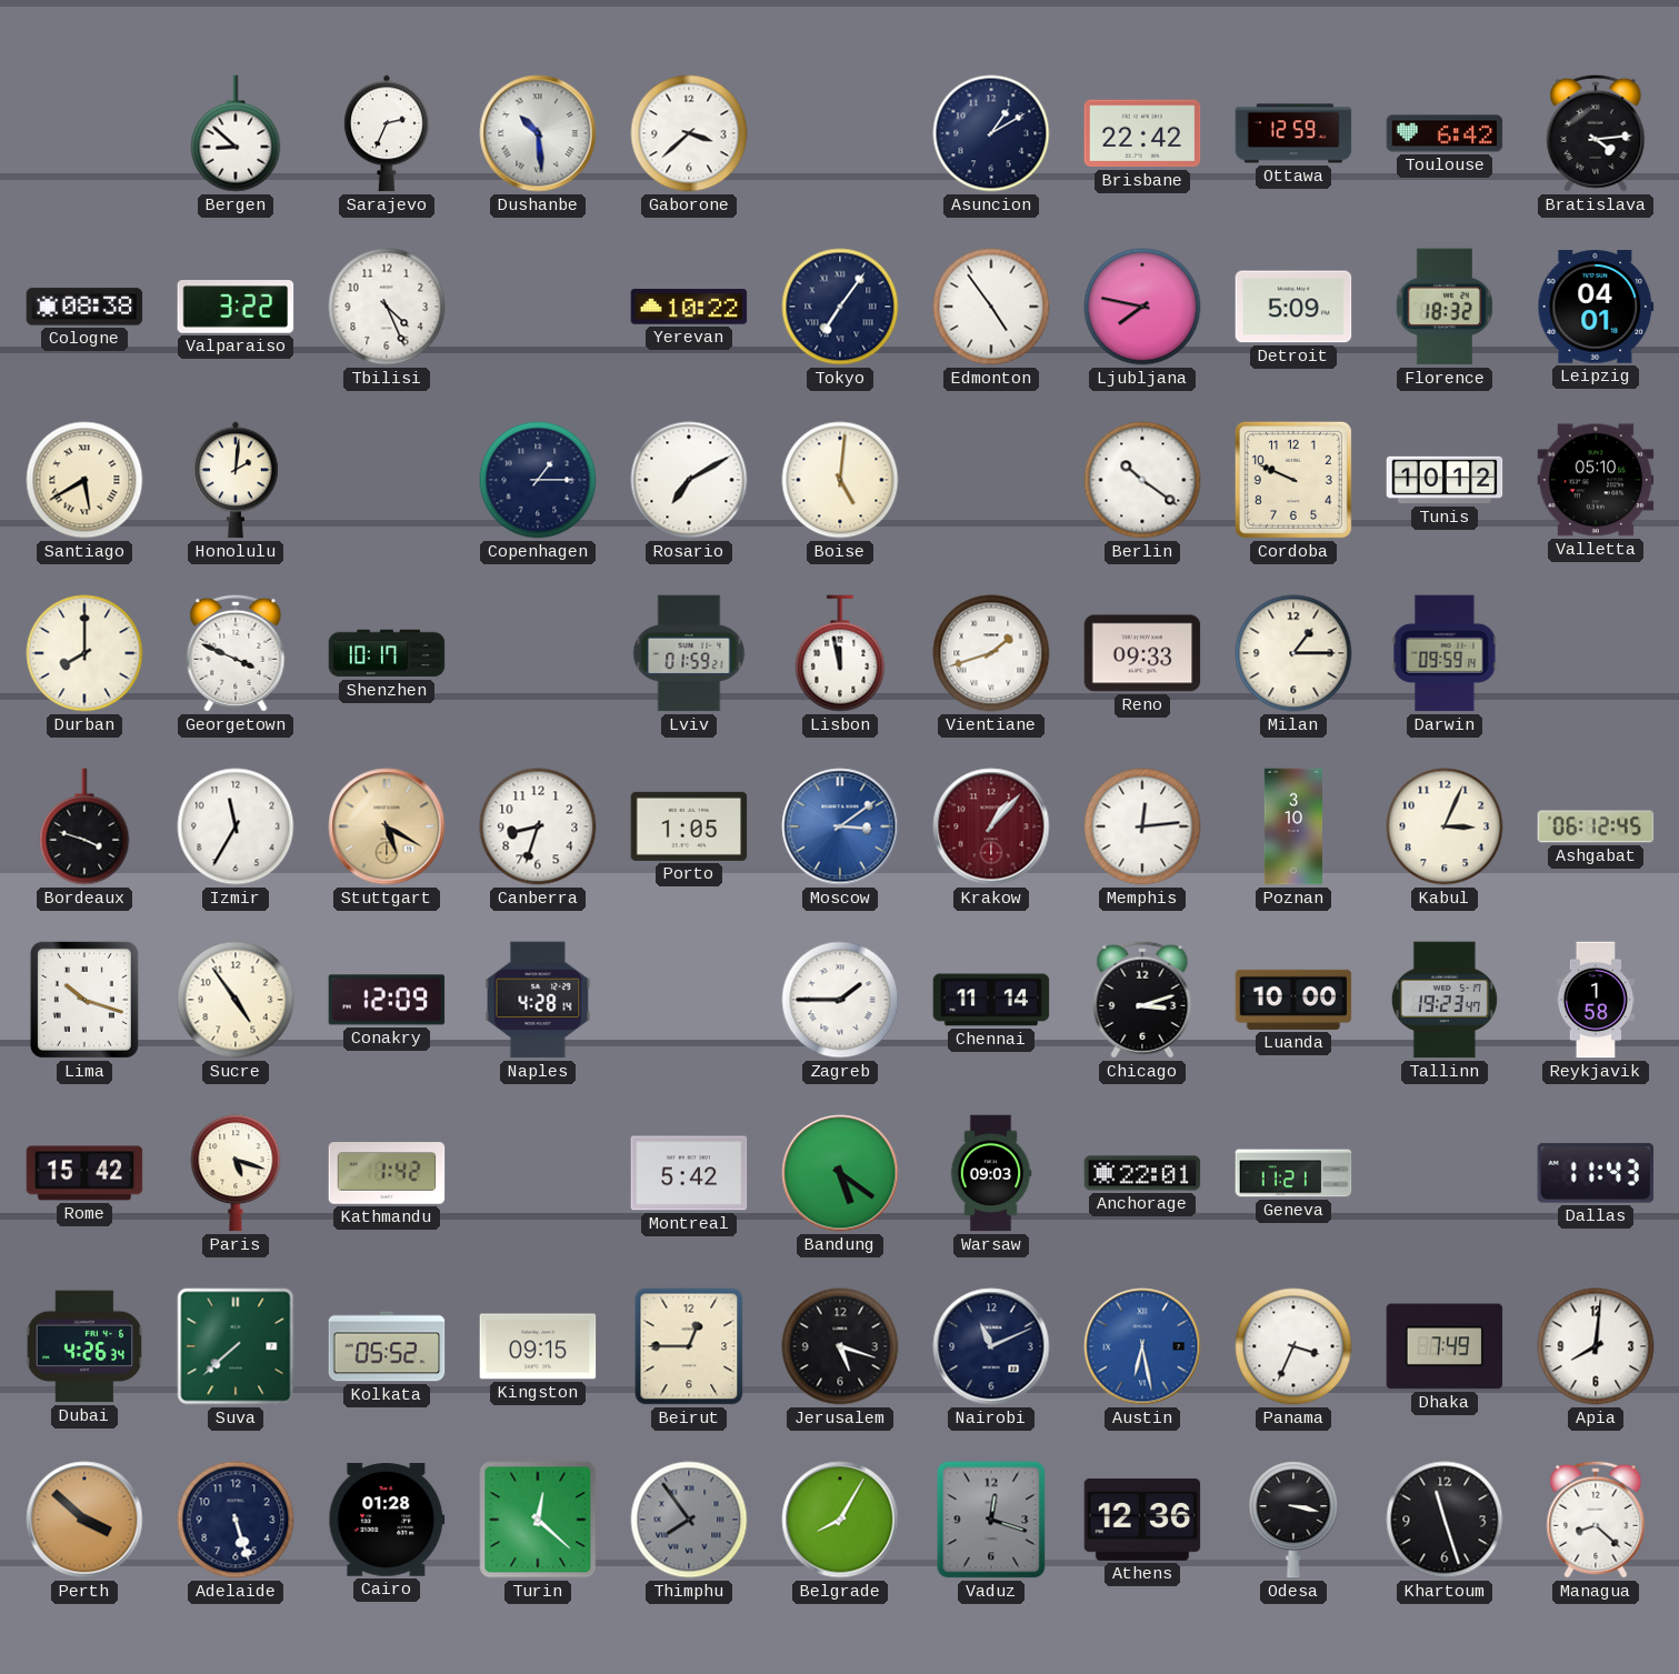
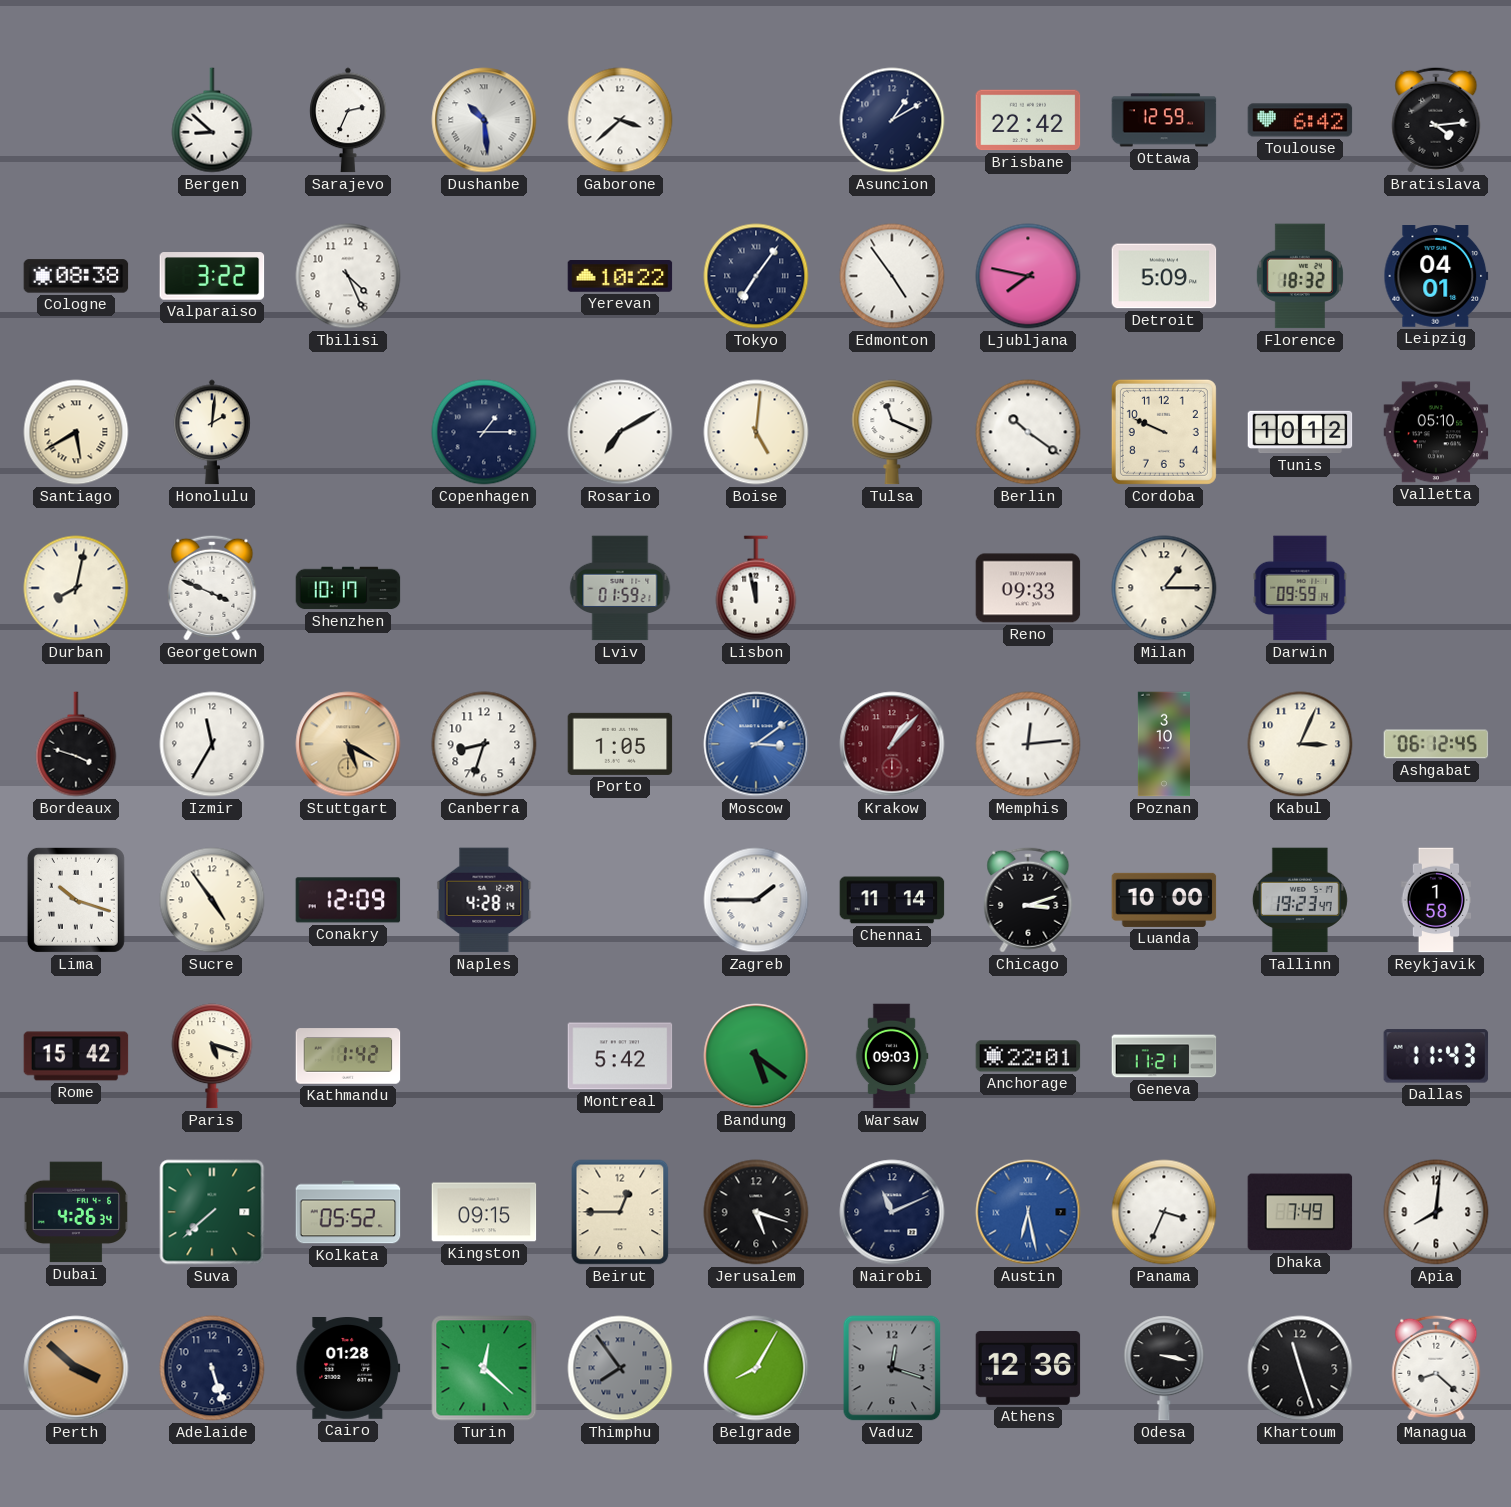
Tulsa: none -> 11:19
Durban: 8:00 -> 8:02
Vientiane: 1:42 -> none
